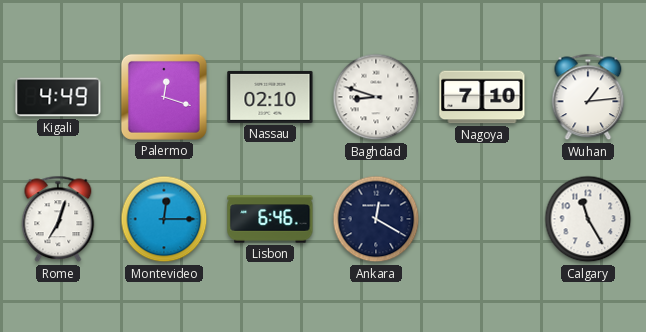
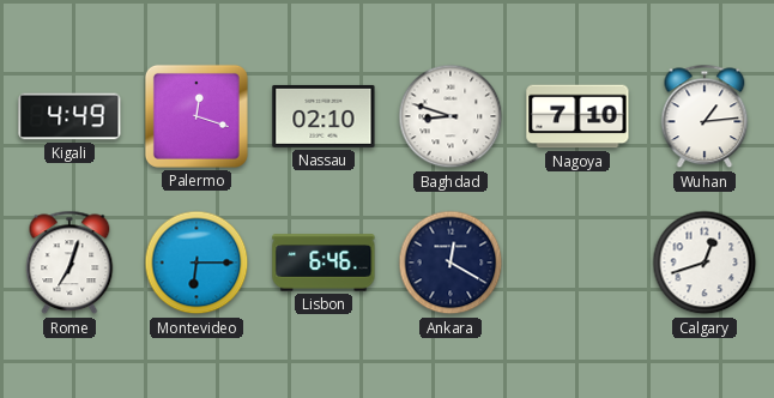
Montevideo: 12:15 -> 6:15
Calgary: 11:25 -> 12:42
